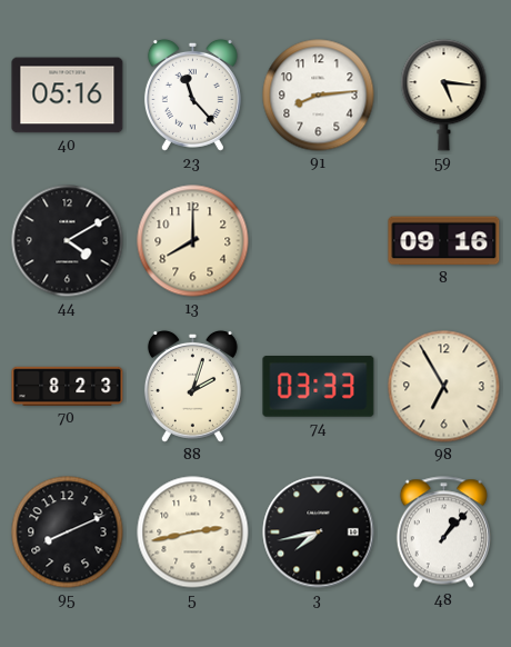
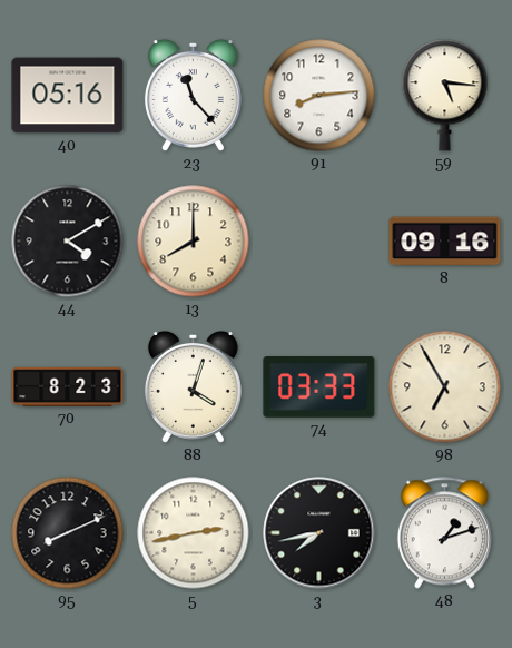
88: 2:03 -> 4:03
48: 1:07 -> 1:12
